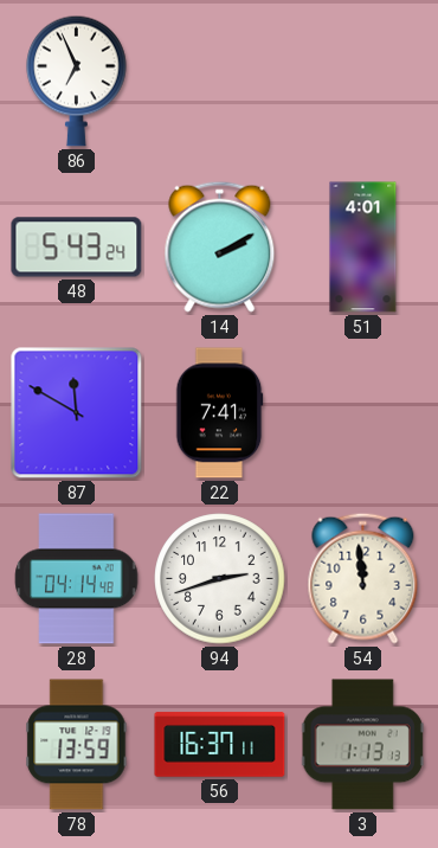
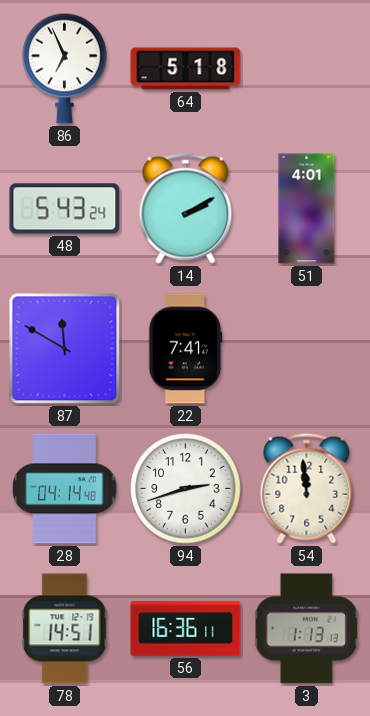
64: none -> 5:18
78: 13:59 -> 14:51
56: 16:37 -> 16:36
